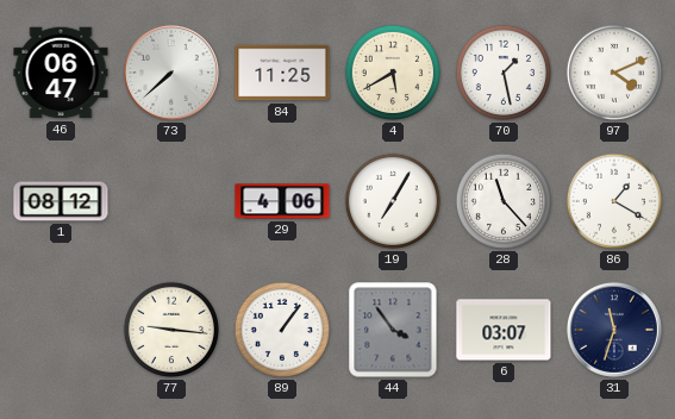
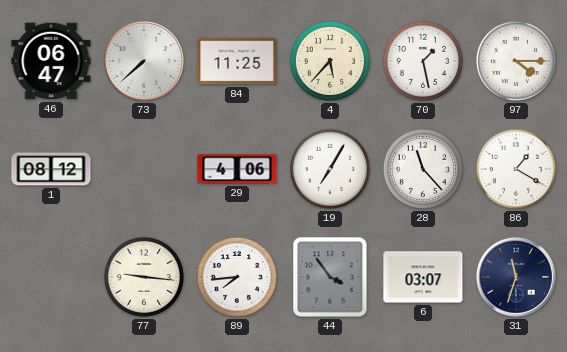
4: 5:40 -> 5:37
97: 4:11 -> 4:15
89: 1:06 -> 7:44
